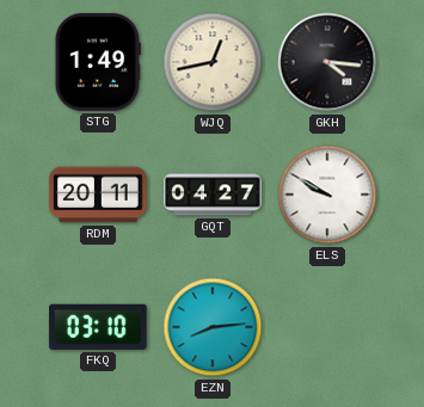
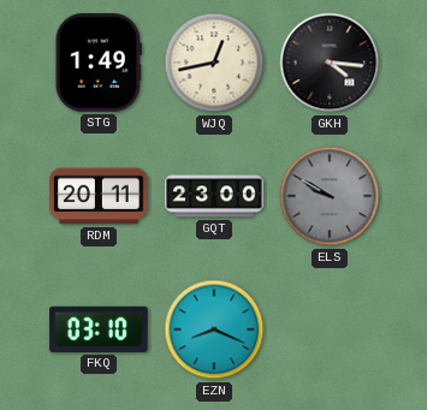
GQT: 04:27 -> 23:00
ELS dial: white -> grey
EZN: 8:14 -> 8:19
